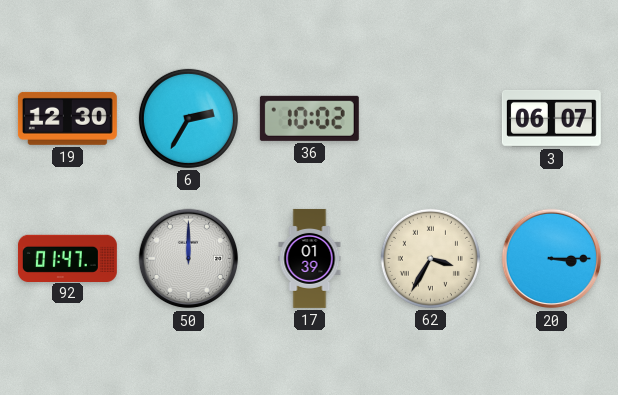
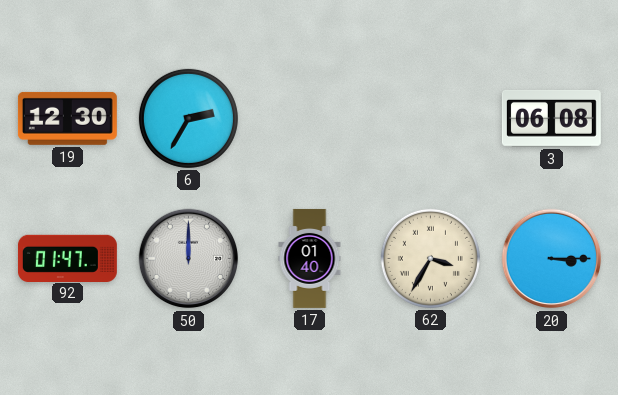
36: 10:02 -> none
3: 06:07 -> 06:08
17: 01:39 -> 01:40
